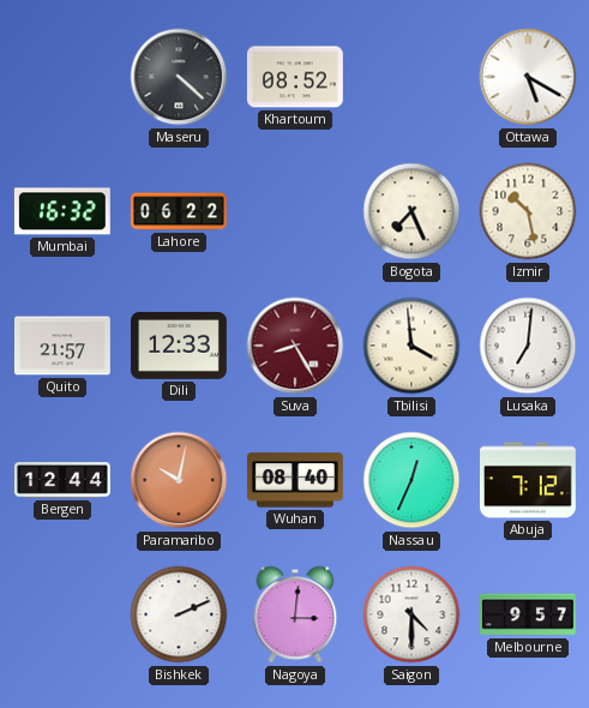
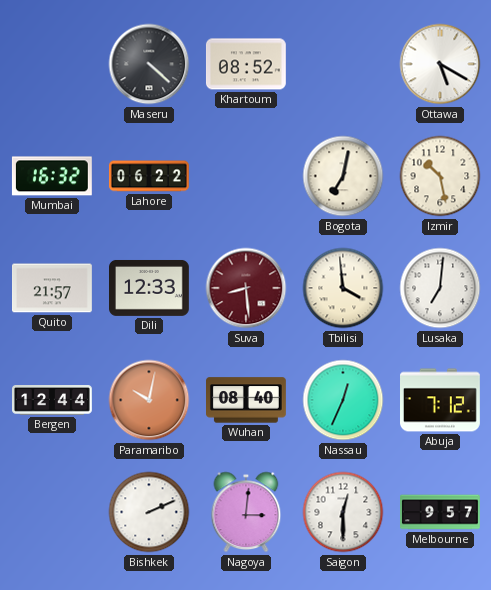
Bogota: 7:26 -> 7:02
Suva: 8:25 -> 8:29
Saigon: 4:30 -> 12:30
